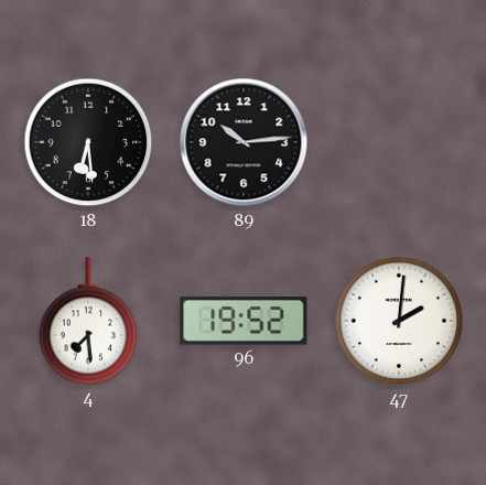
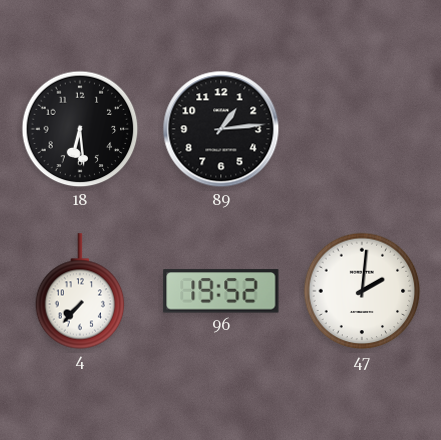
89: 10:14 -> 1:14
4: 7:29 -> 7:37
